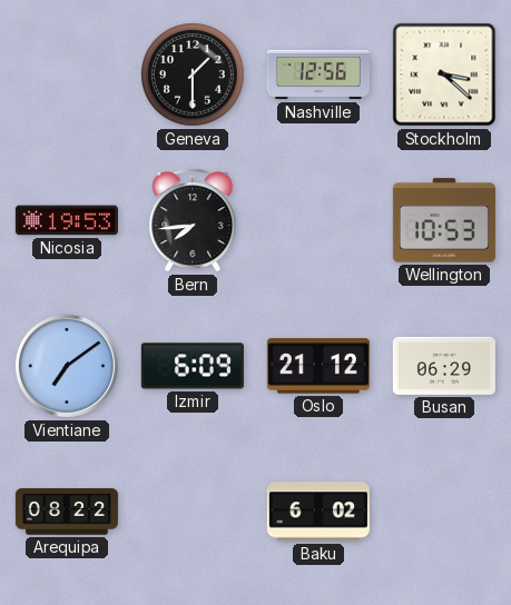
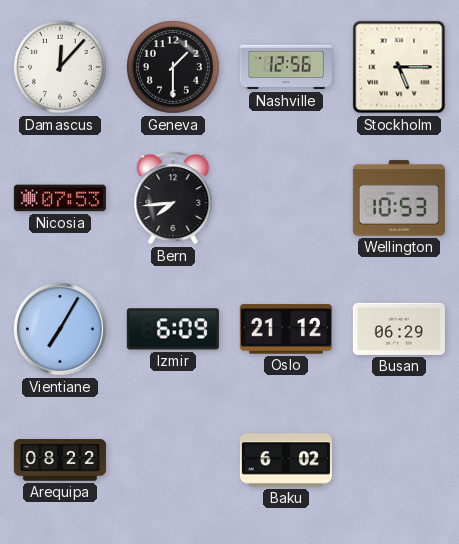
Damascus: none -> 12:07
Stockholm: 3:22 -> 5:15
Nicosia: 19:53 -> 07:53
Vientiane: 7:09 -> 7:05
